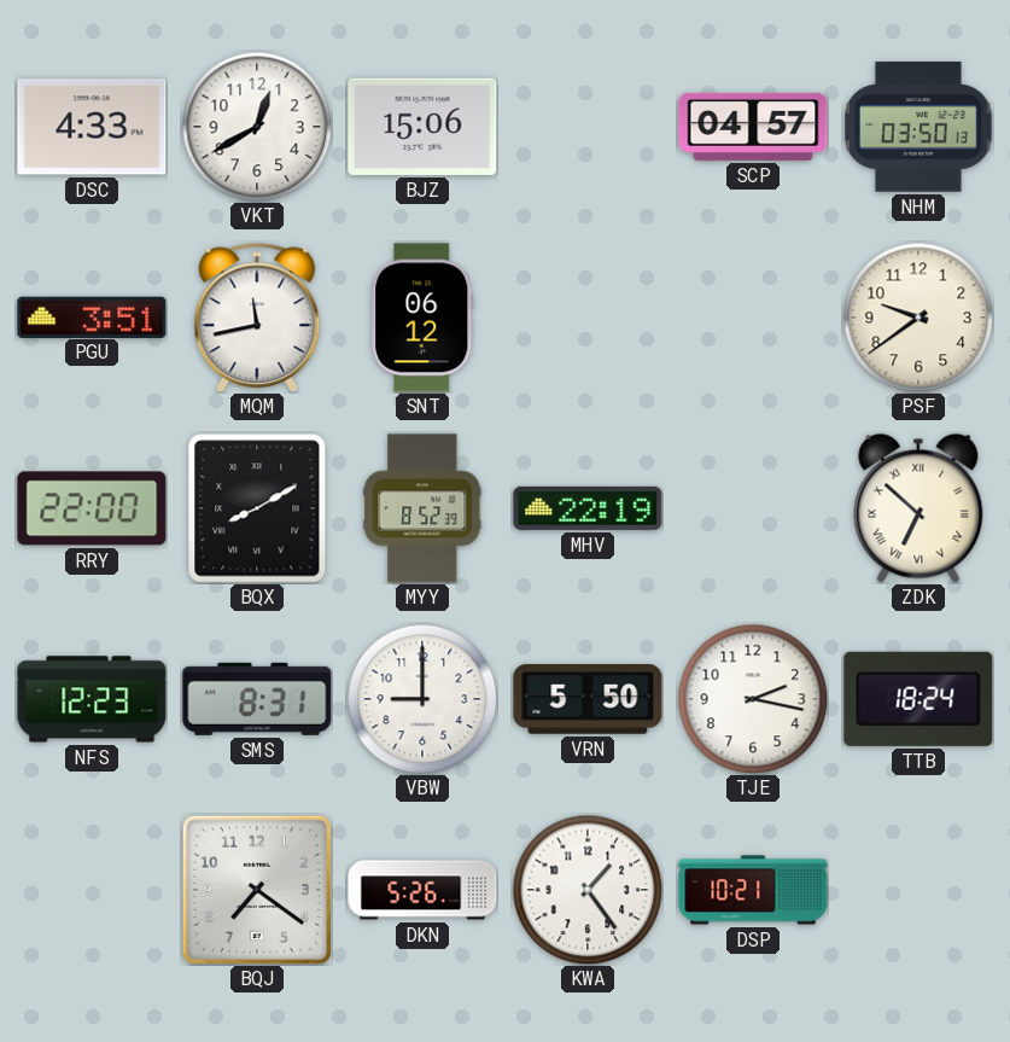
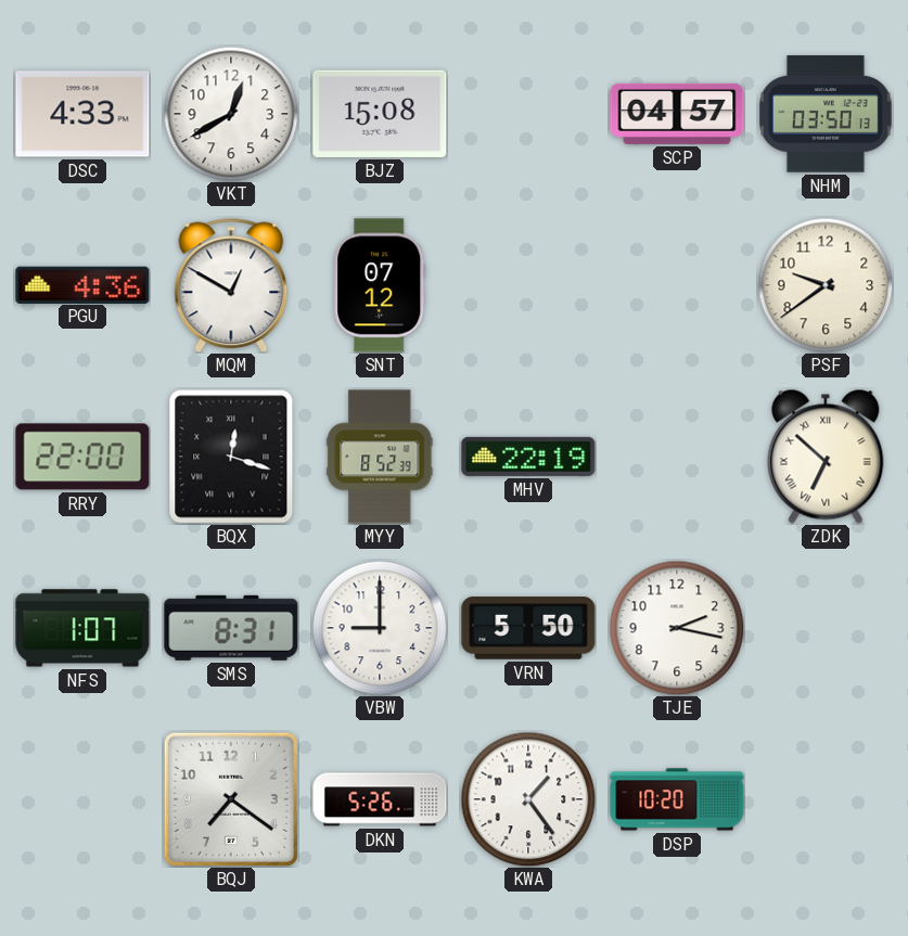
BJZ: 15:06 -> 15:08
PGU: 3:51 -> 4:36
MQM: 11:43 -> 12:50
SNT: 06:12 -> 07:12
BQX: 8:10 -> 12:18
NFS: 12:23 -> 1:07
TTB: 18:24 -> none
DSP: 10:21 -> 10:20
